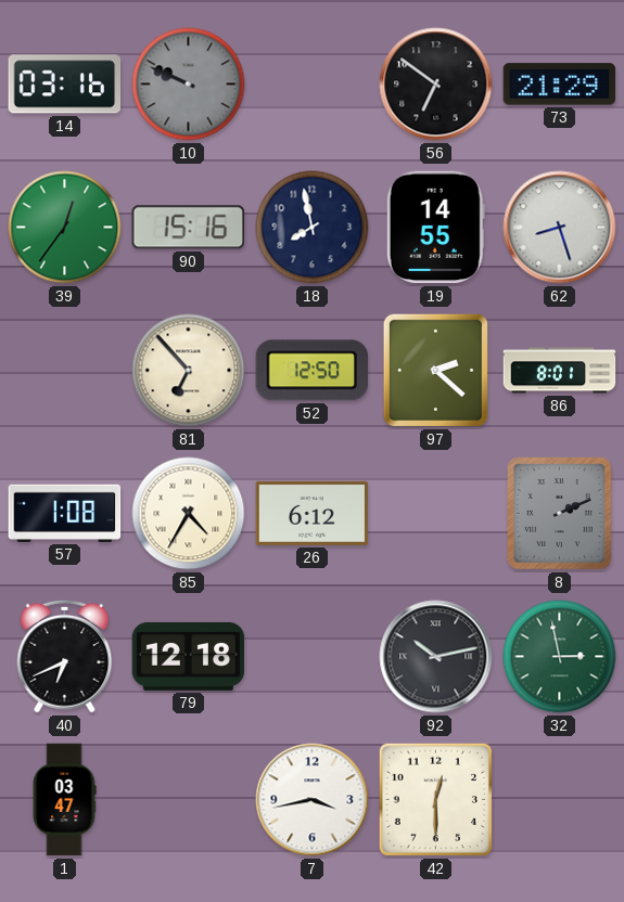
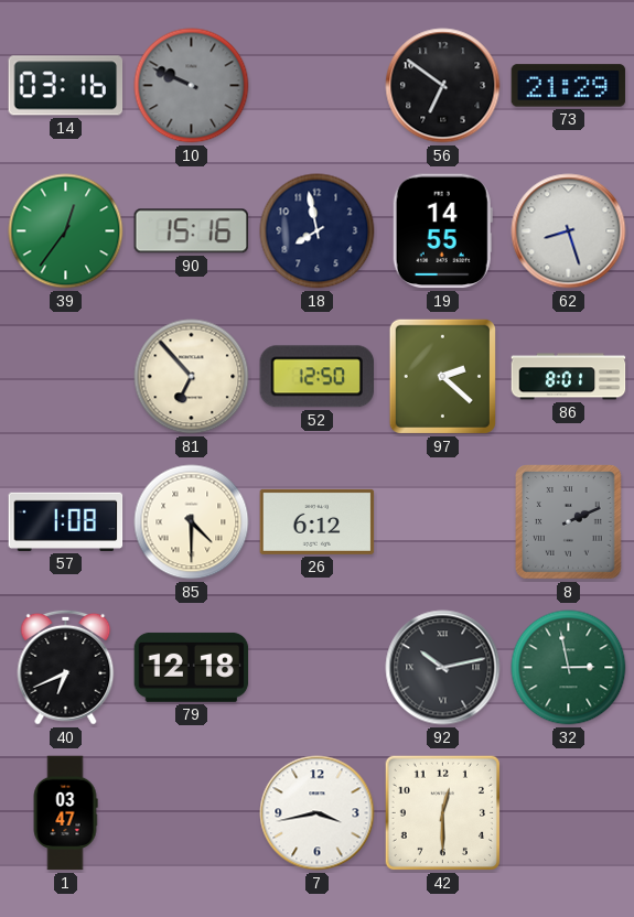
85: 4:35 -> 4:30
